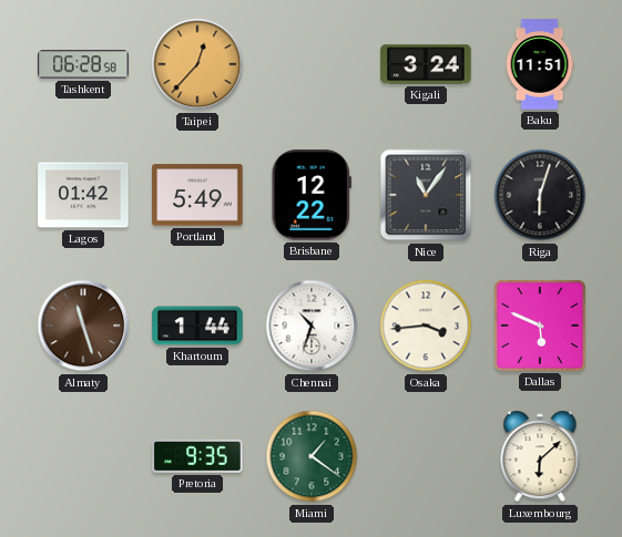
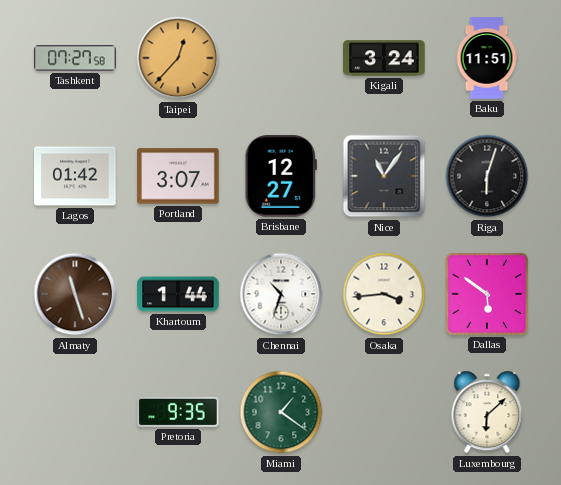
Tashkent: 06:28 -> 07:27
Portland: 5:49 -> 3:07
Brisbane: 12:22 -> 12:27
Dallas: 5:49 -> 5:51
